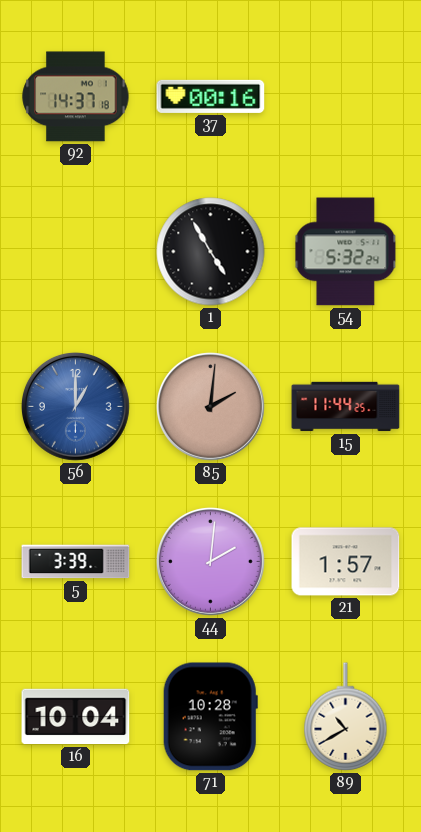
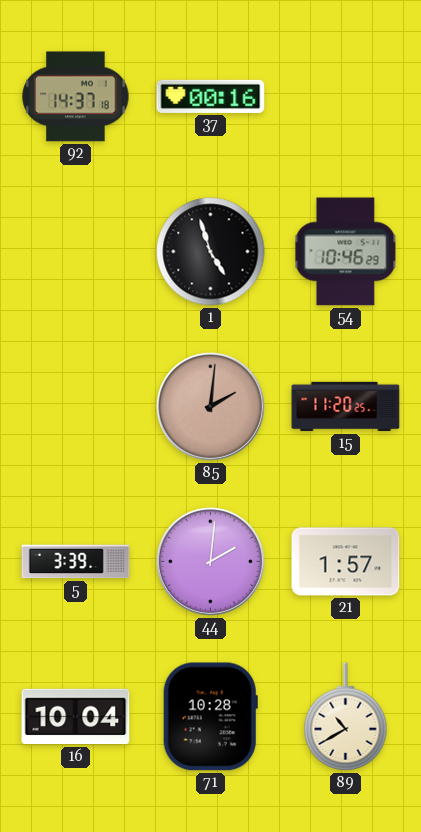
1: 4:55 -> 4:57
54: 5:32 -> 10:46
56: 1:00 -> none
15: 11:44 -> 11:20
